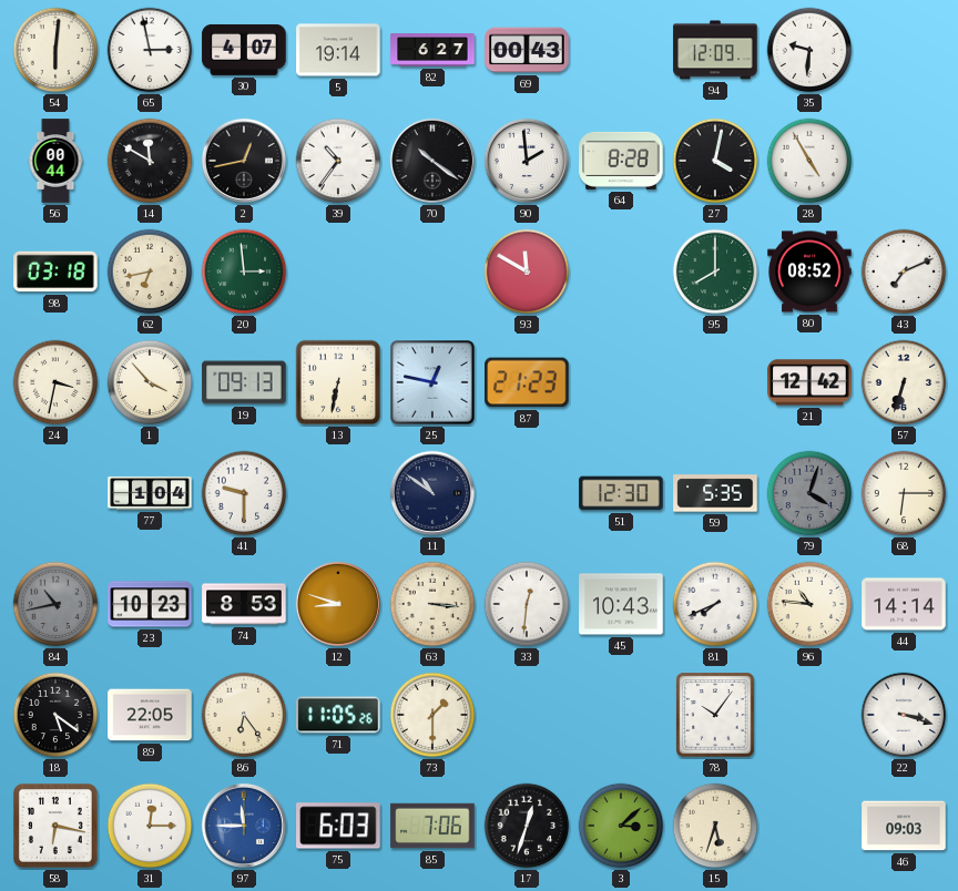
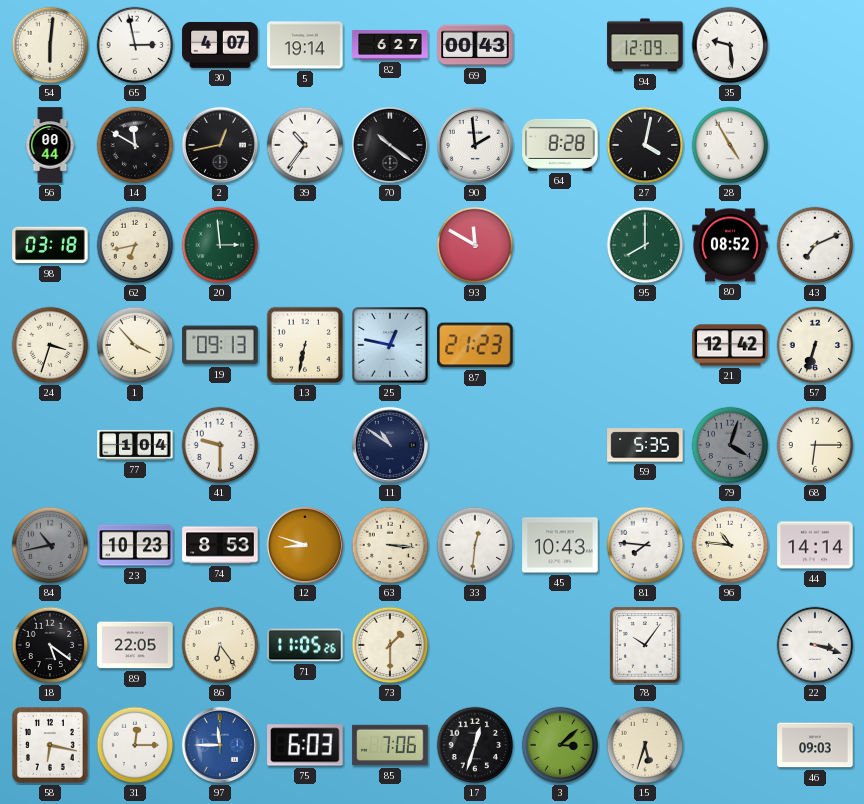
35: 9:31 -> 9:29
24: 3:32 -> 3:33
51: 12:30 -> none
81: 7:41 -> 7:46
